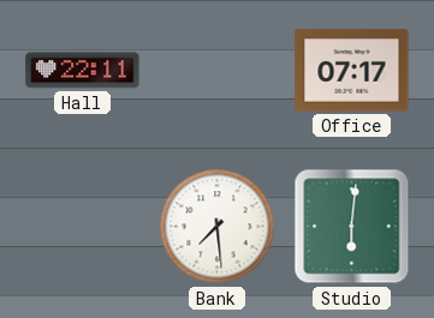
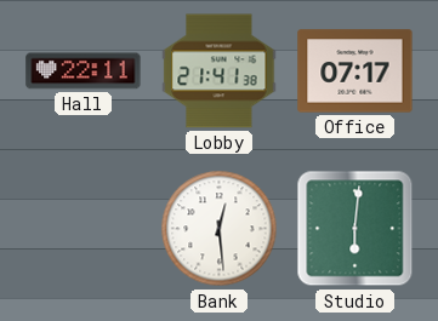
Lobby: none -> 21:41
Bank: 7:29 -> 12:29
